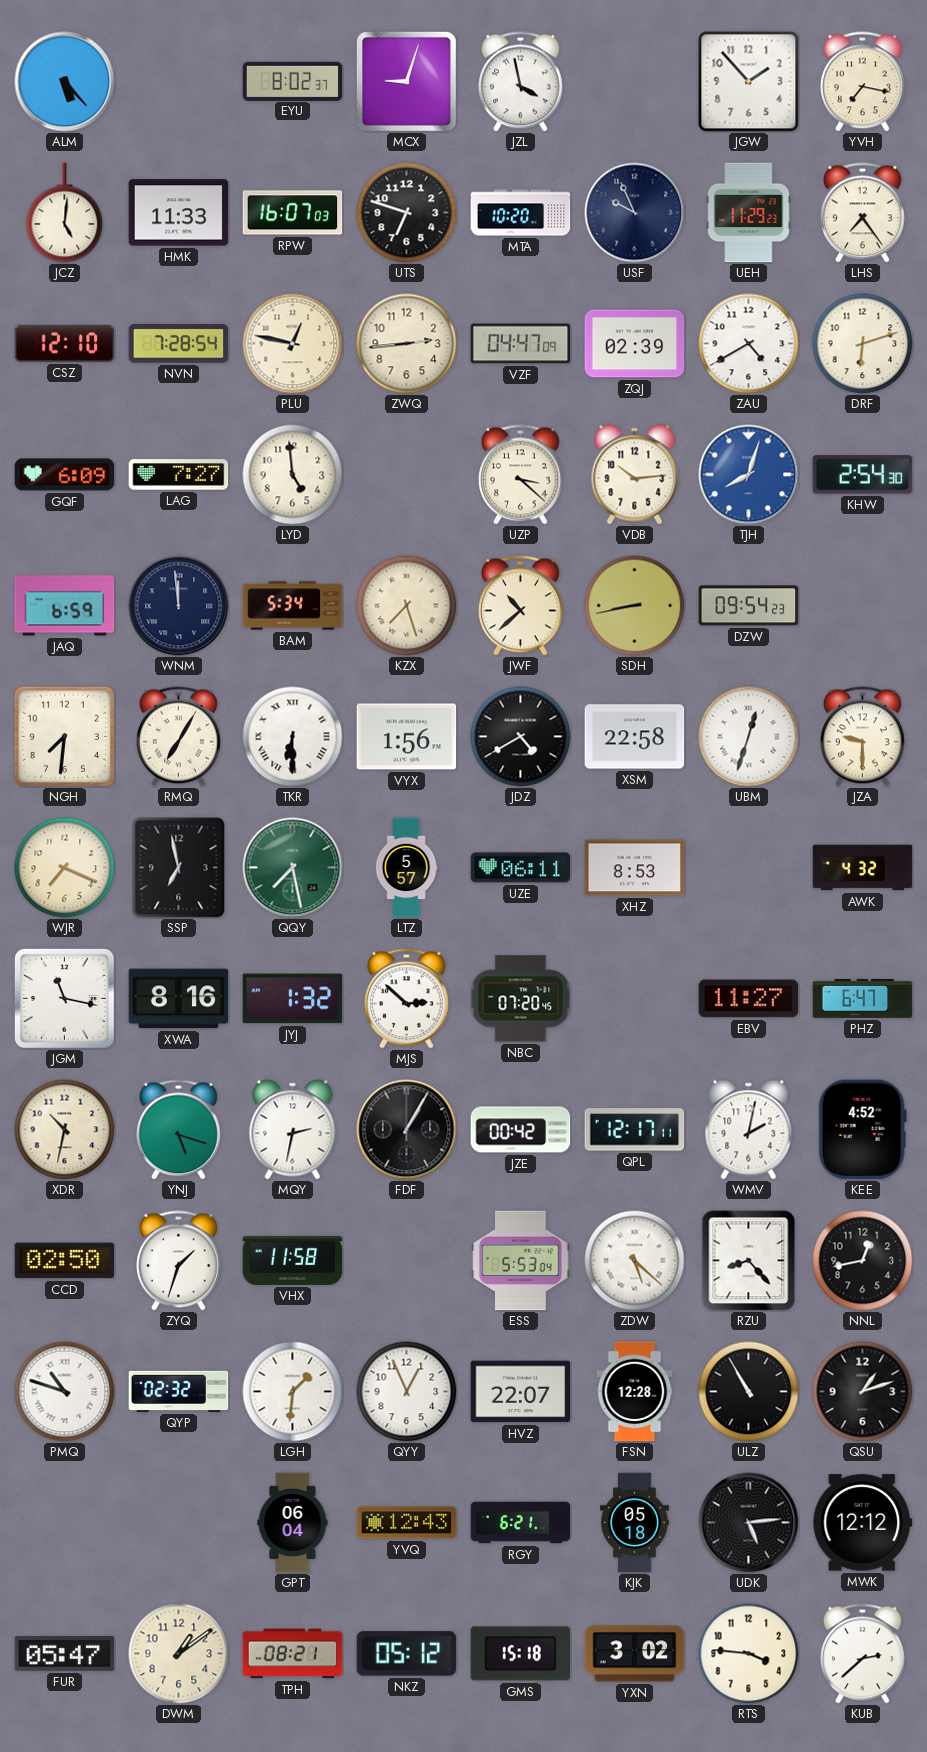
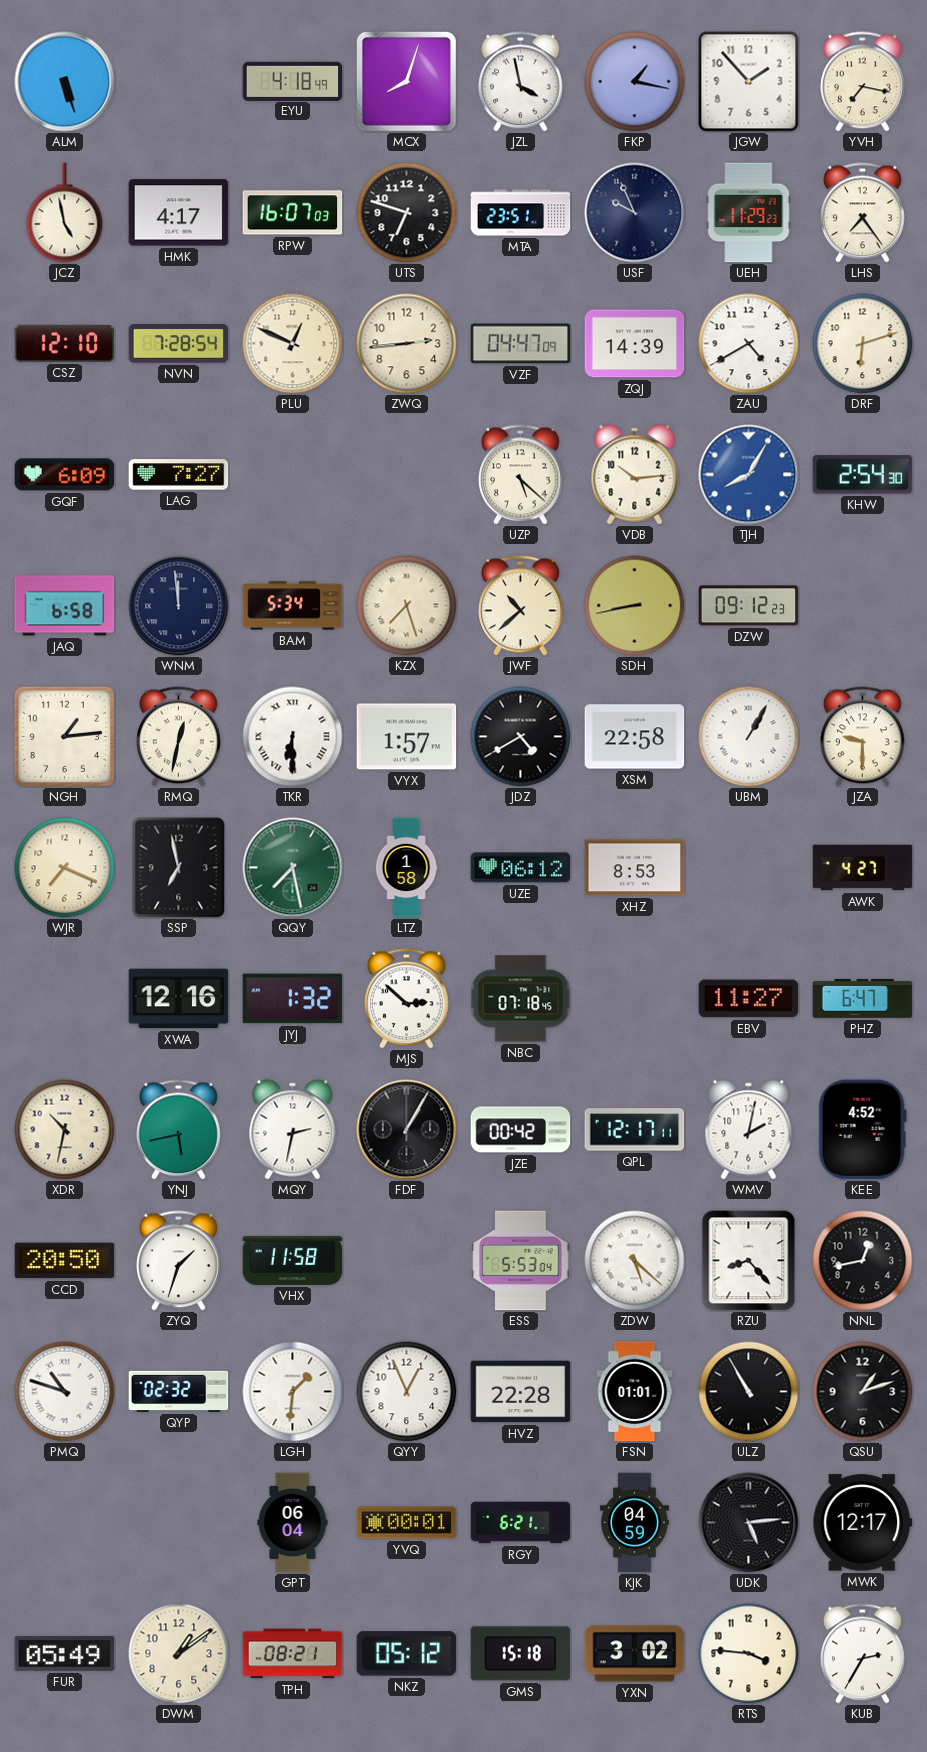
ALM: 5:23 -> 5:27
EYU: 8:02 -> 4:18
MCX: 9:03 -> 8:03
FKP: none -> 1:17
JCZ: 5:01 -> 4:58
HMK: 11:33 -> 4:17
MTA: 10:20 -> 23:51
PLU: 12:47 -> 12:49
ZQJ: 02:39 -> 14:39
LYD: 4:59 -> none
UZP: 3:22 -> 5:22
TJH: 8:03 -> 8:05
JAQ: 6:59 -> 6:58
DZW: 09:54 -> 09:12
NGH: 7:31 -> 1:14
RMQ: 7:05 -> 12:32
VYX: 1:56 -> 1:57
UBM: 12:33 -> 1:05
LTZ: 5:57 -> 1:58
UZE: 06:11 -> 06:12
AWK: 4:32 -> 4:27
JGM: 11:17 -> none
XWA: 8:16 -> 12:16
NBC: 07:20 -> 07:18
YNJ: 5:18 -> 5:43
CCD: 02:50 -> 20:50
HVZ: 22:07 -> 22:28
FSN: 12:28 -> 01:01
YVQ: 12:43 -> 00:01
KJK: 05:18 -> 04:59
MWK: 12:12 -> 12:17
FUR: 05:47 -> 05:49
KUB: 2:38 -> 2:35
